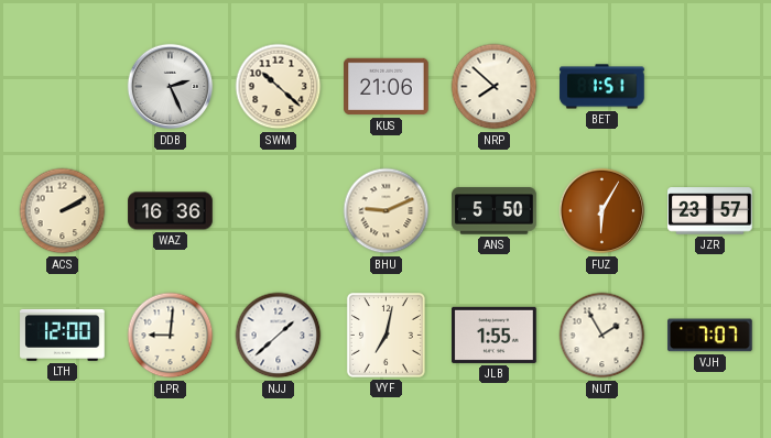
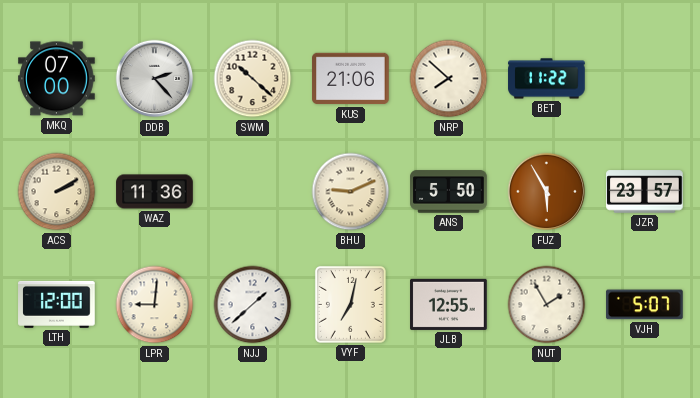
MKQ: none -> 07:00
DDB: 2:26 -> 2:23
BET: 1:51 -> 11:22
WAZ: 16:36 -> 11:36
FUZ: 6:05 -> 5:55
JLB: 1:55 -> 12:55
VJH: 7:07 -> 5:07
